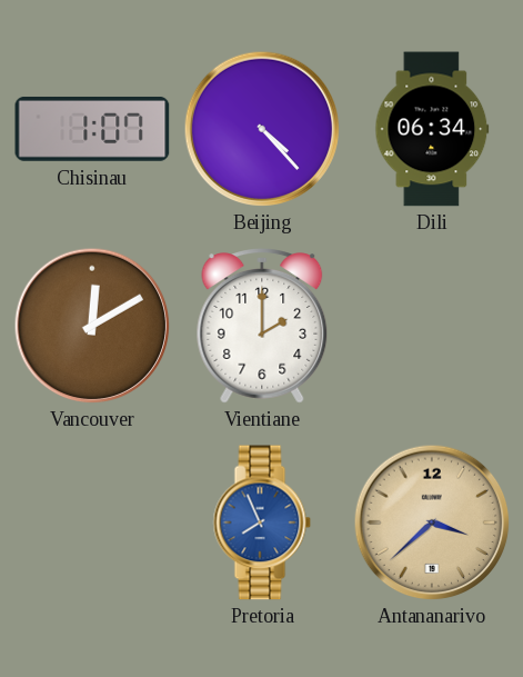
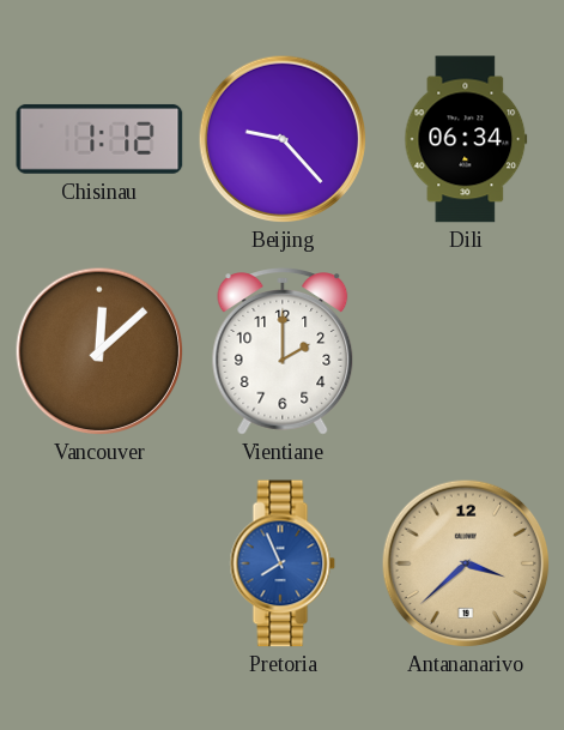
Chisinau: 1:07 -> 1:12
Beijing: 4:23 -> 9:23
Vancouver: 12:10 -> 12:08
